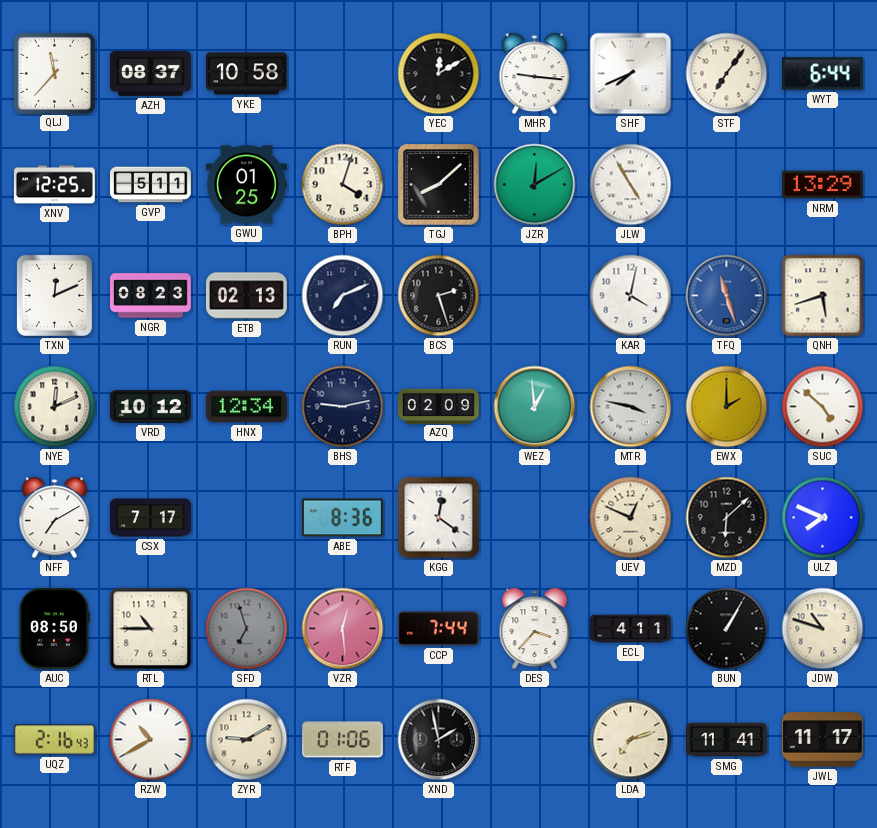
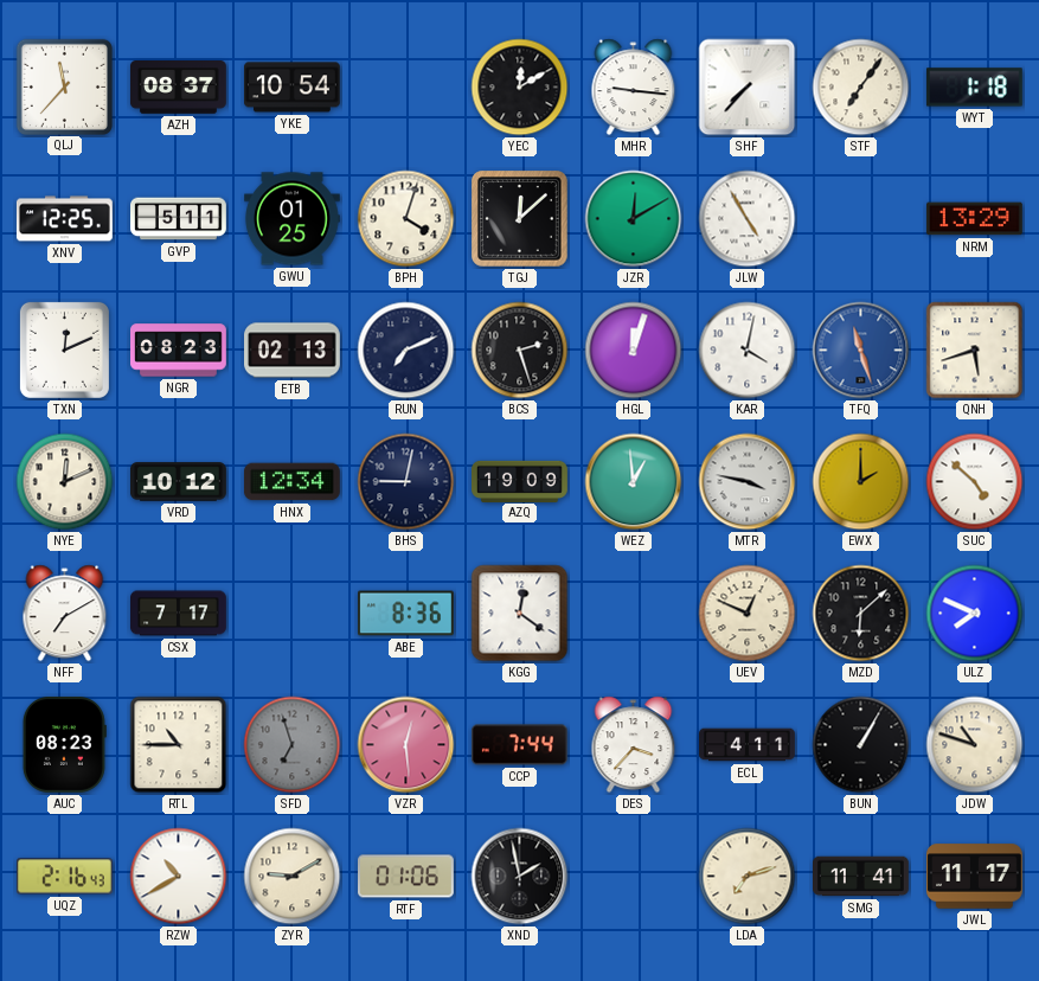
YKE: 10:58 -> 10:54
SHF: 7:41 -> 7:37
WYT: 6:44 -> 1:18
TGJ: 8:08 -> 12:08
HGL: none -> 12:03
BHS: 9:13 -> 9:02
AZQ: 02:09 -> 19:09
AUC: 08:50 -> 08:23
